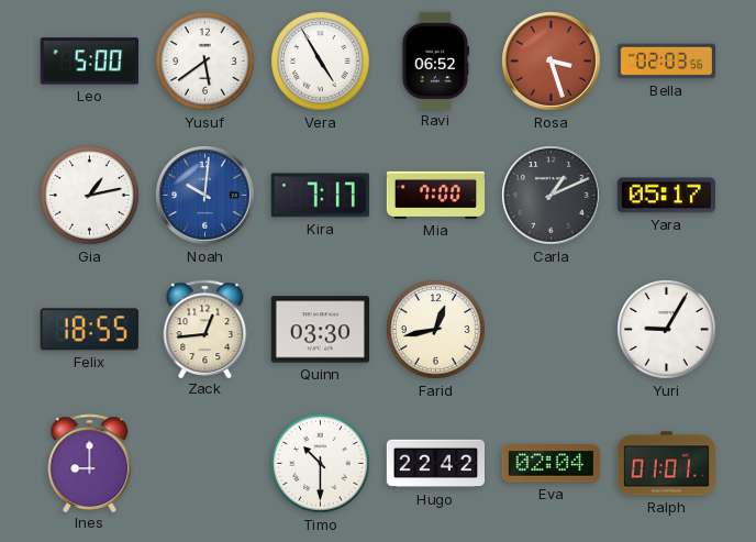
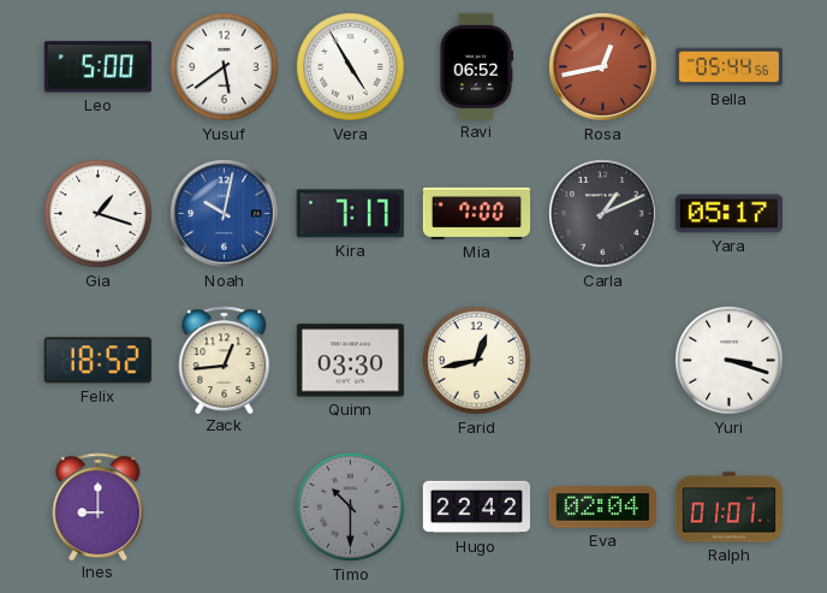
Rosa: 3:27 -> 12:43
Bella: 02:03 -> 05:44
Gia: 1:13 -> 1:18
Noah: 10:01 -> 10:02
Felix: 18:55 -> 18:52
Yuri: 9:05 -> 3:18
Timo dial: white -> grey
